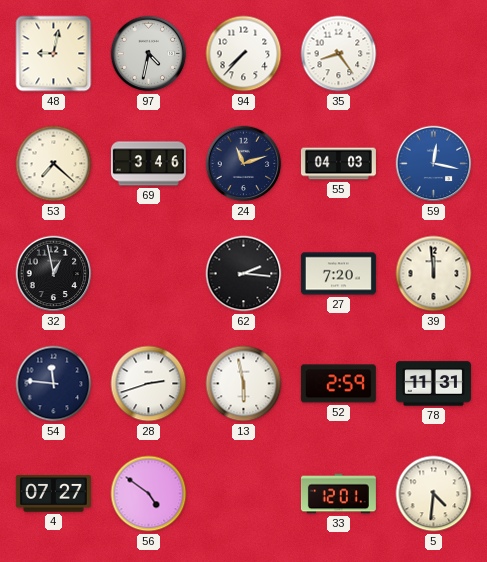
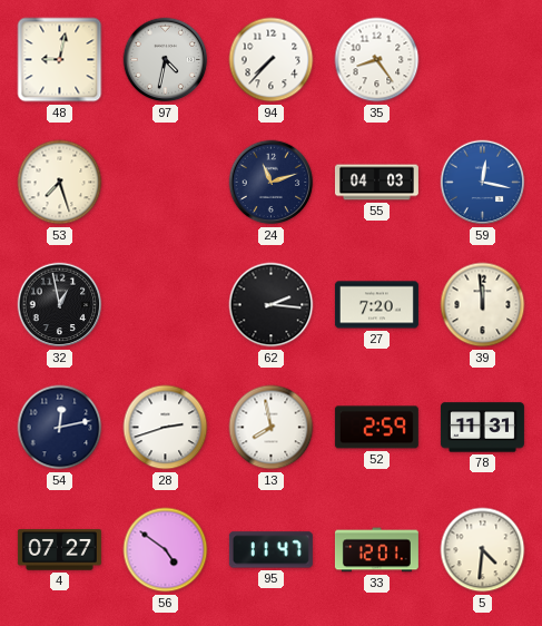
53: 7:22 -> 7:27
69: 3:46 -> none
54: 11:46 -> 12:13
13: 5:58 -> 7:58
95: none -> 11:47
